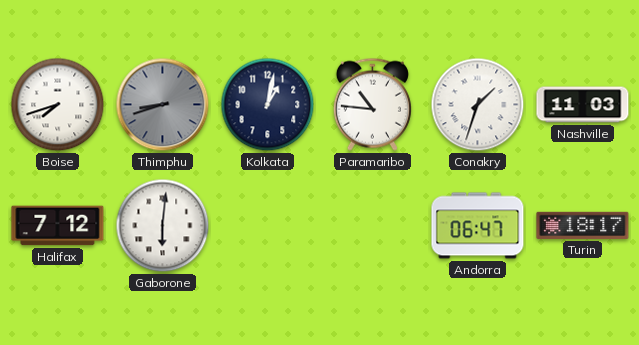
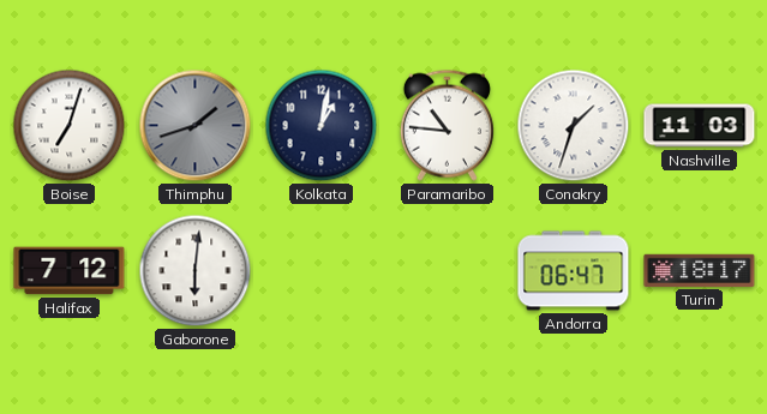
Boise: 7:42 -> 7:03
Thimphu: 8:42 -> 1:42
